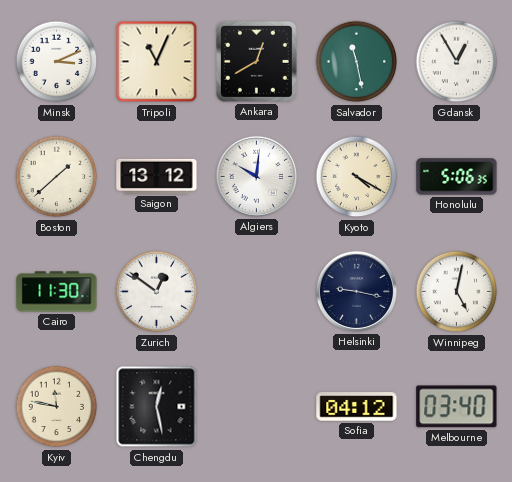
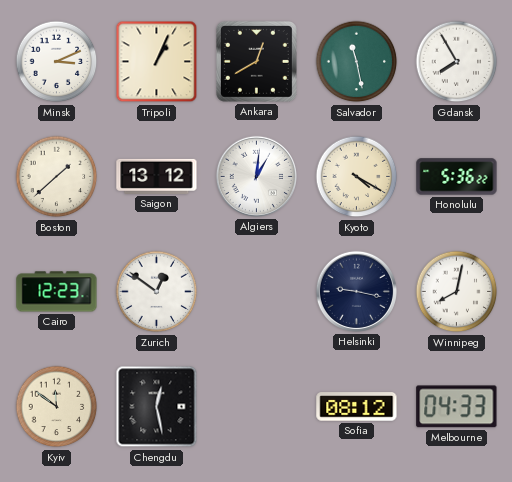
Tripoli: 11:04 -> 1:04
Gdansk: 12:55 -> 7:55
Algiers: 10:01 -> 1:01
Honolulu: 5:06 -> 5:36
Cairo: 11:30 -> 12:23
Winnipeg: 5:02 -> 8:02
Kyiv: 11:47 -> 11:51
Sofia: 04:12 -> 08:12
Melbourne: 03:40 -> 04:33
